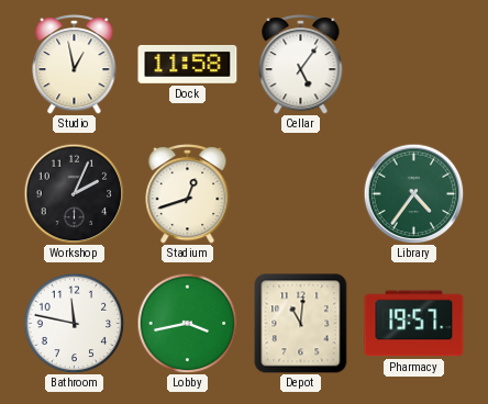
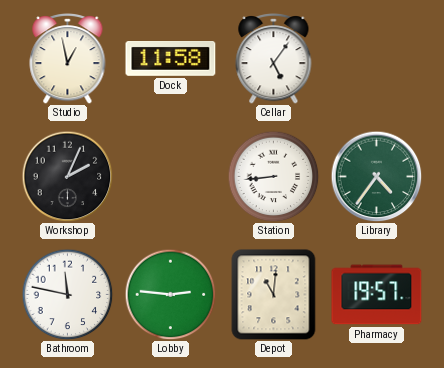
Stadium: 12:42 -> none
Station: none -> 8:44
Lobby: 3:43 -> 2:46
